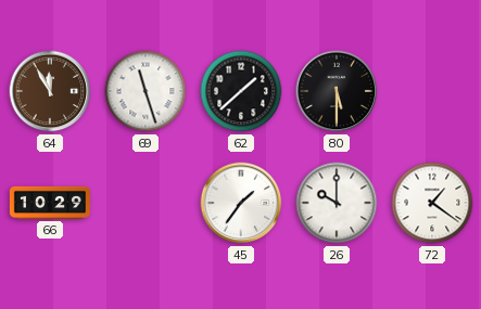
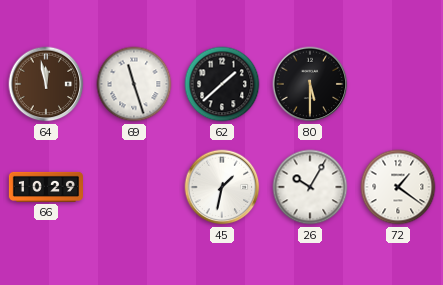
64: 11:55 -> 11:58
45: 1:36 -> 1:32
26: 10:00 -> 10:05
